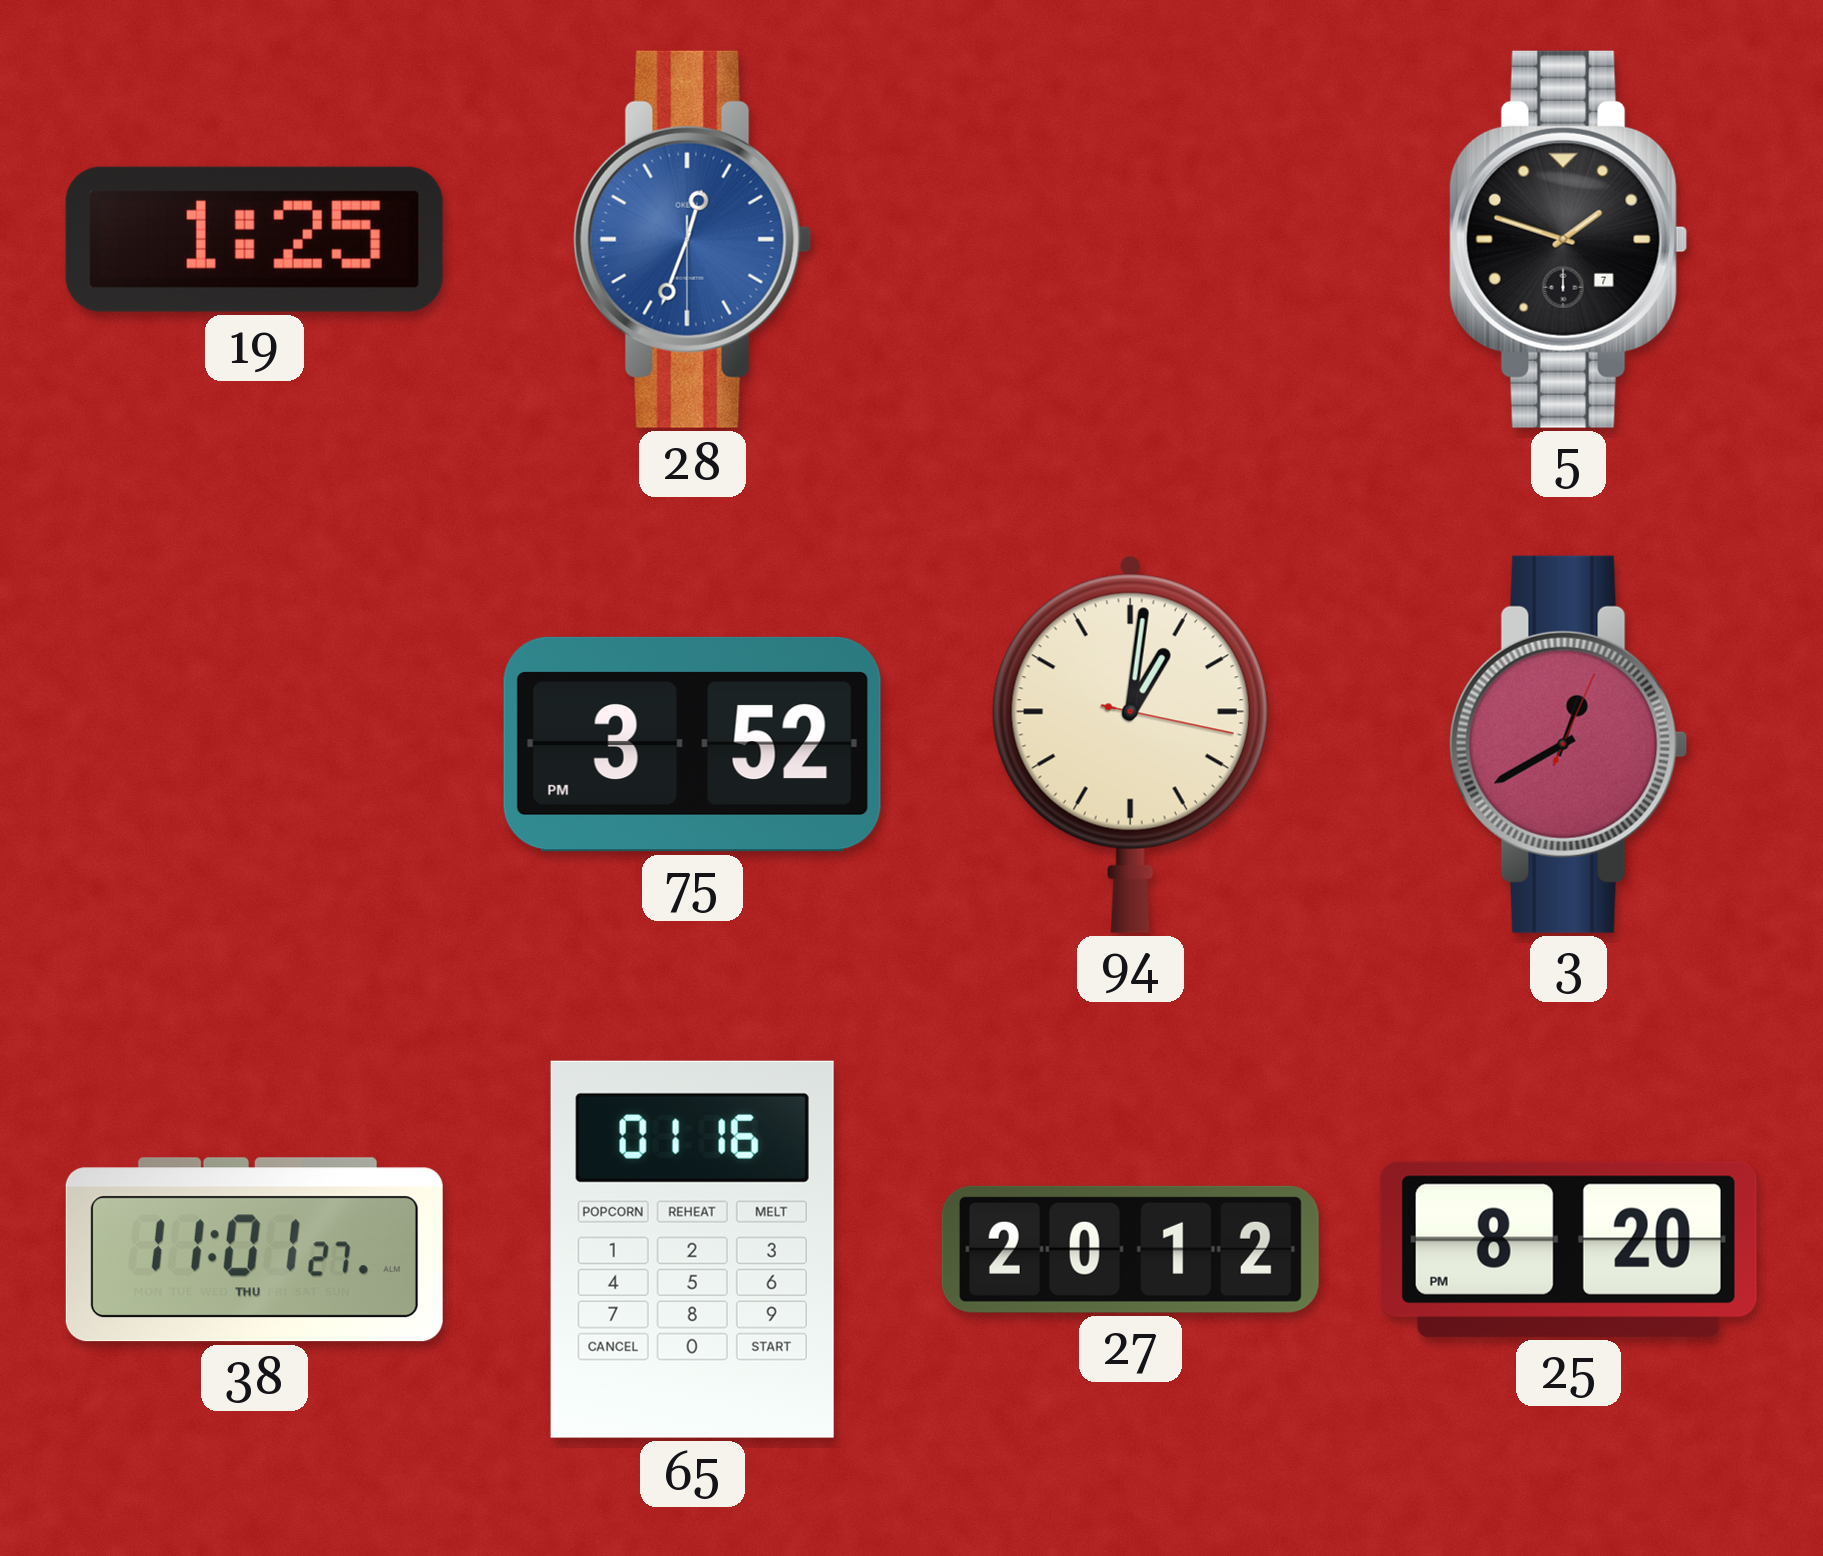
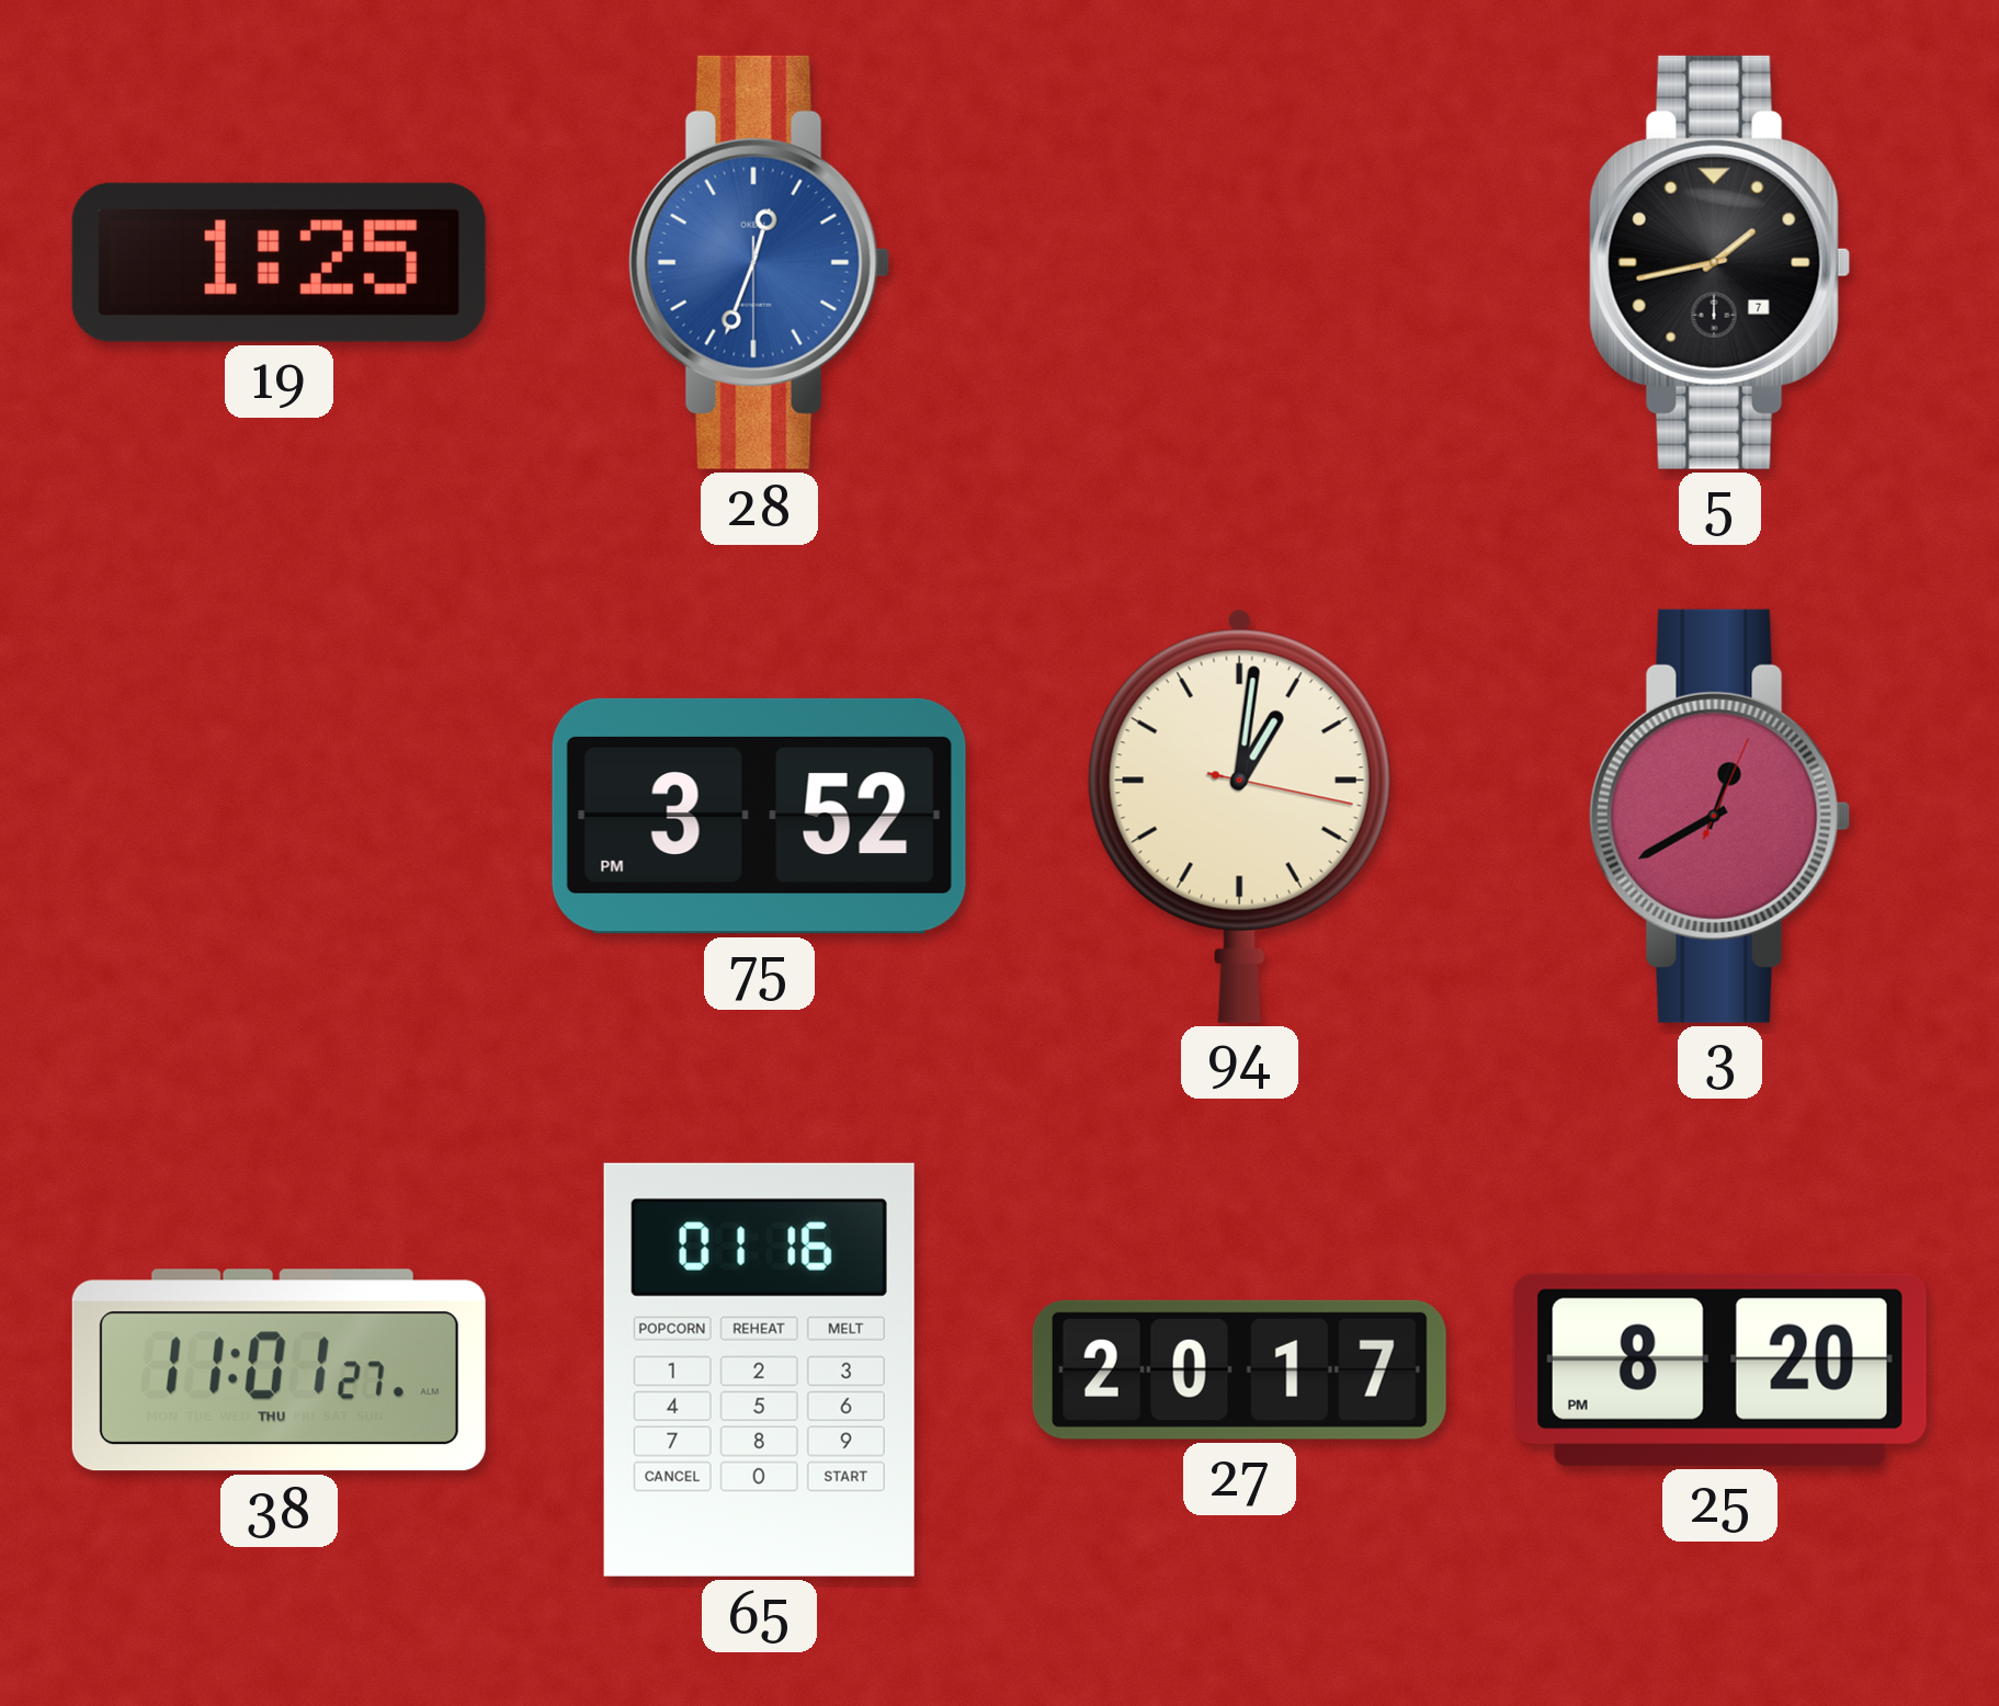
5: 1:48 -> 1:43
27: 20:12 -> 20:17
